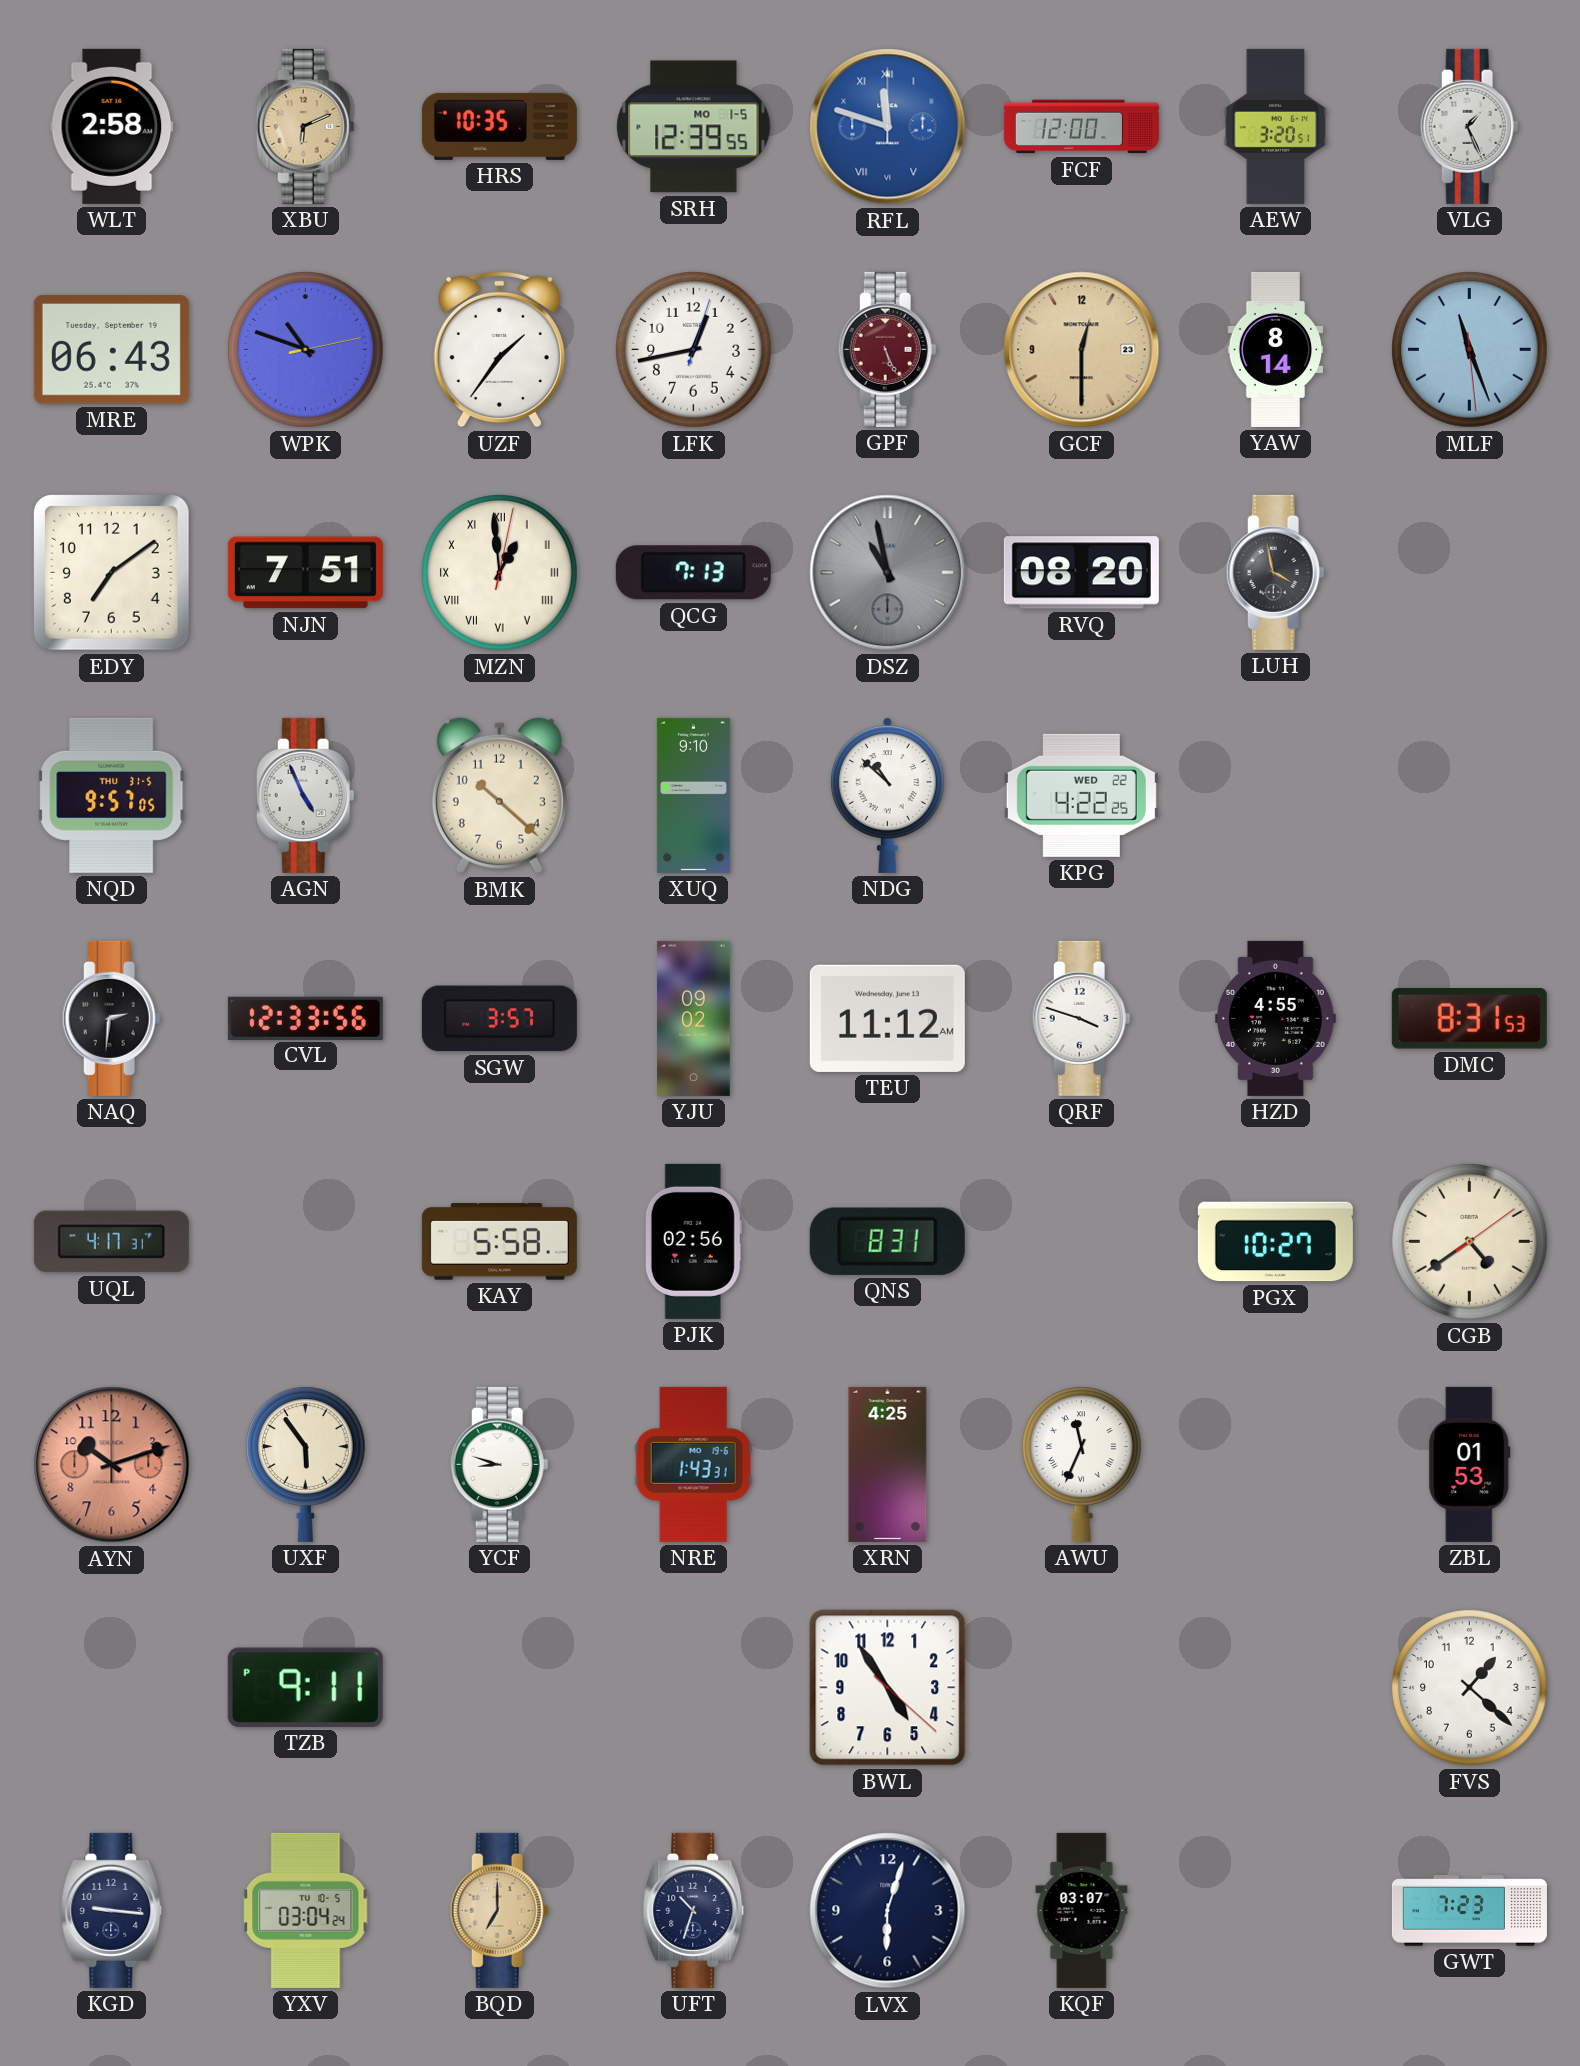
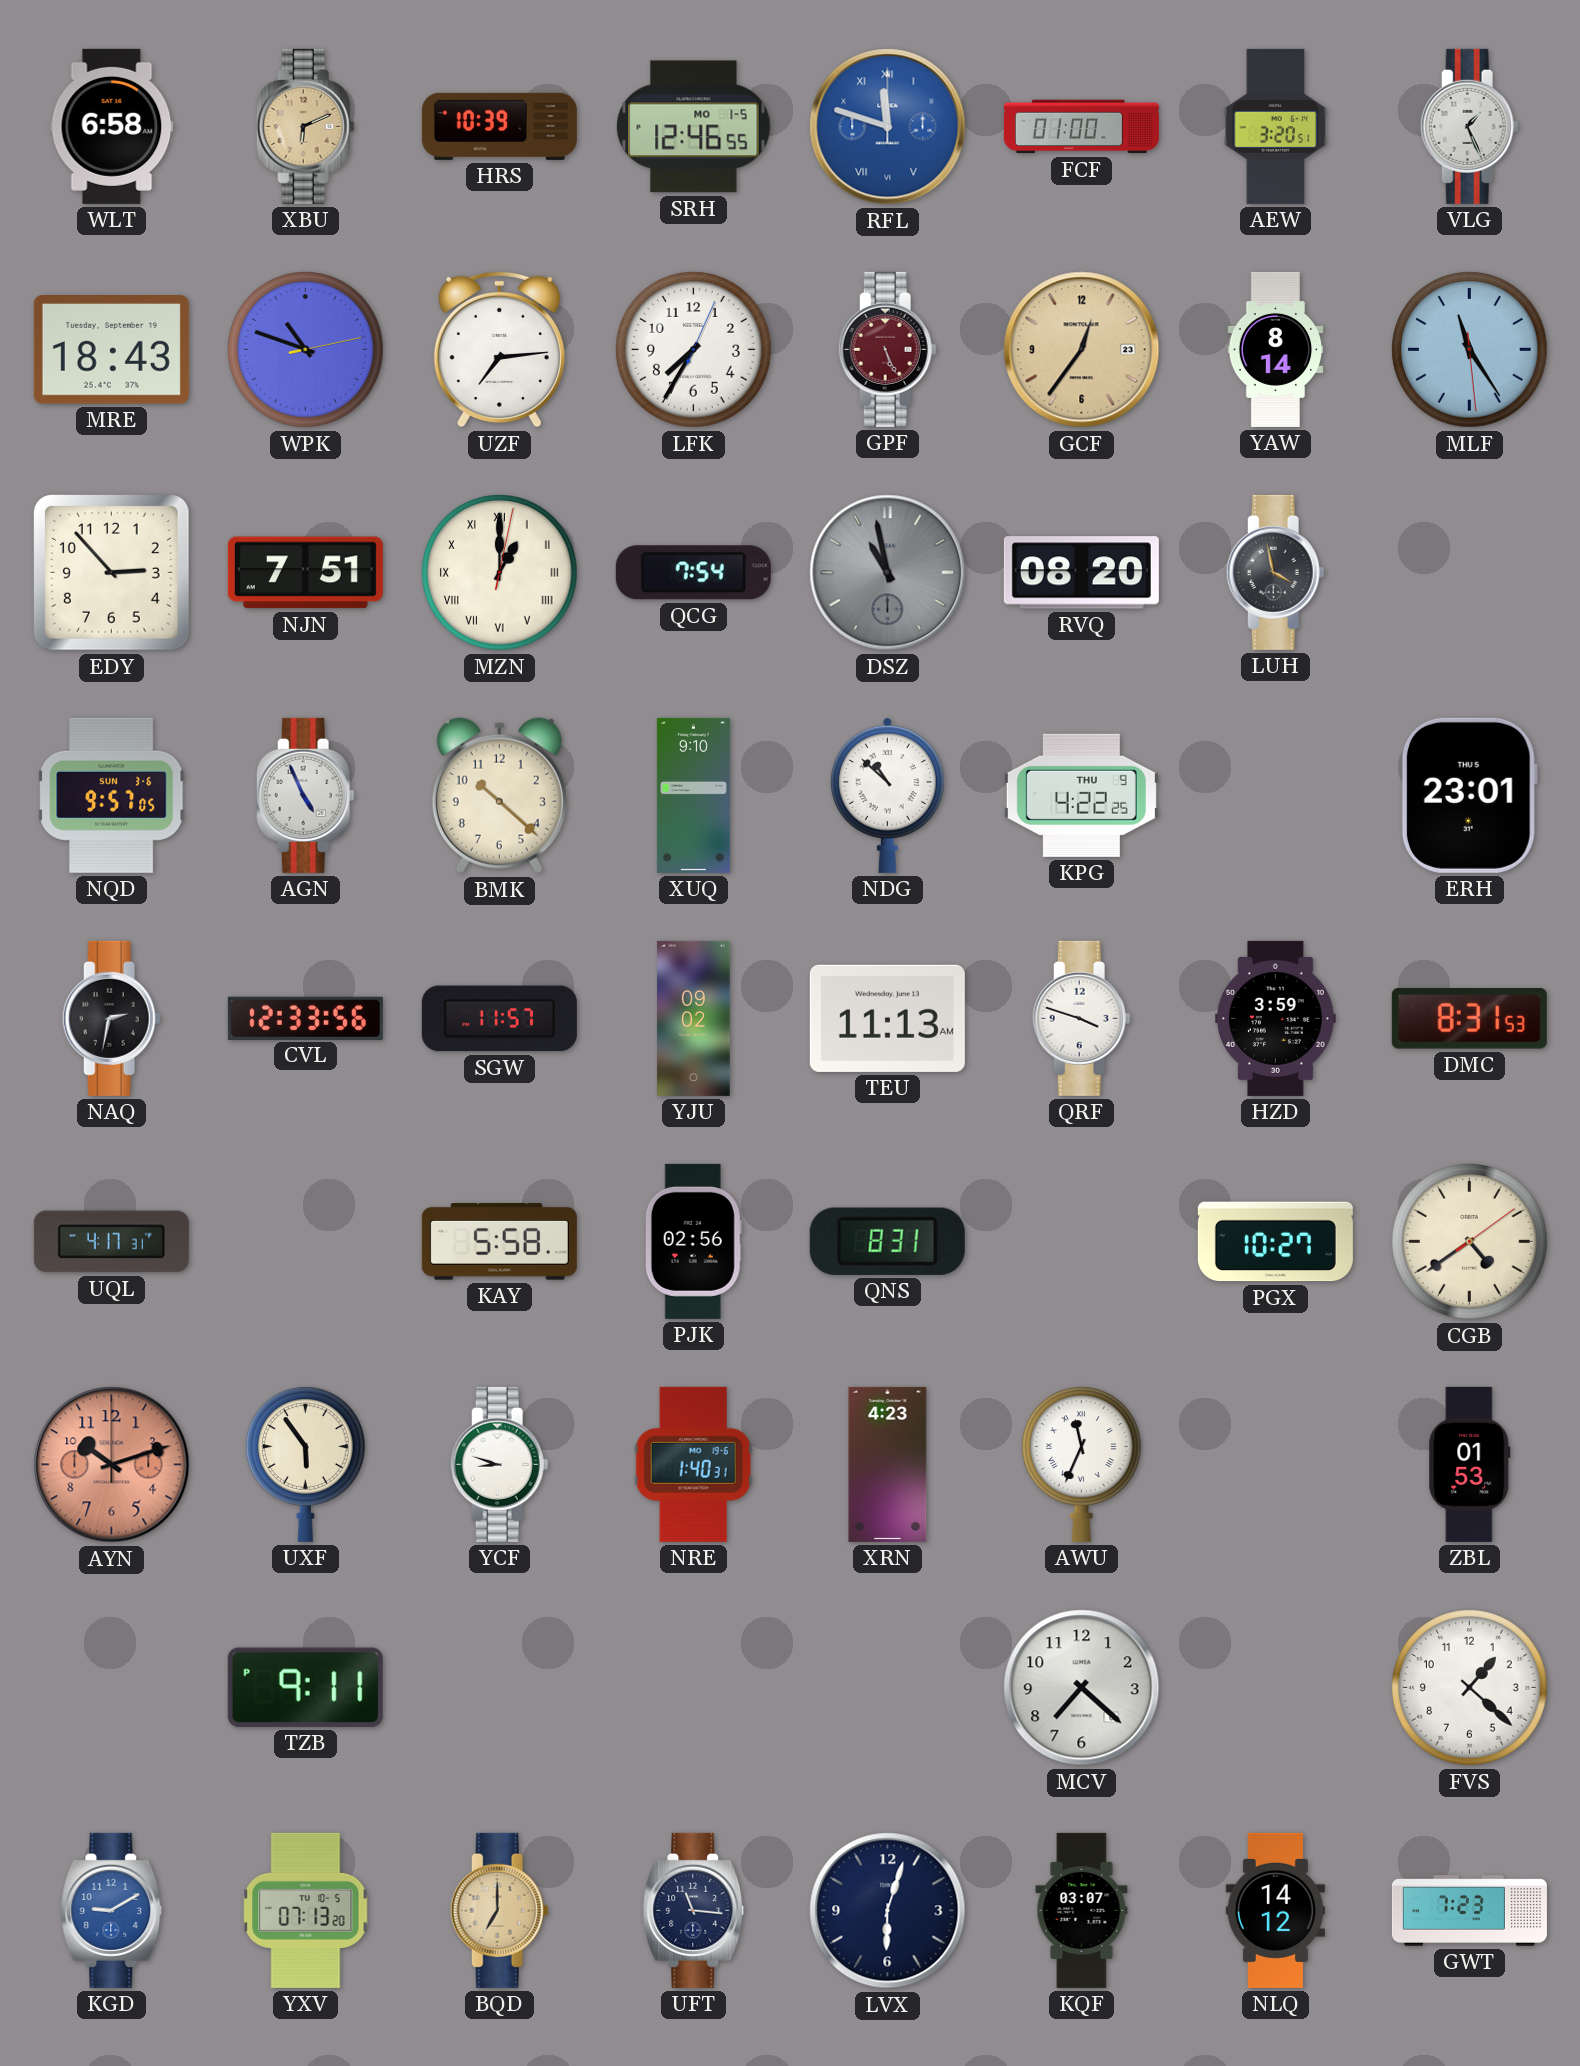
WLT: 2:58 -> 6:58
HRS: 10:35 -> 10:39
SRH: 12:39 -> 12:46
FCF: 12:00 -> 01:00
MRE: 06:43 -> 18:43
UZF: 1:36 -> 7:14
LFK: 12:43 -> 7:35
GCF: 12:30 -> 12:36
MLF: 11:26 -> 11:24
EDY: 7:09 -> 2:53
MZN: 12:59 -> 1:00
QCG: 7:13 -> 7:54
NQD date: THU 31-5 -> SUN 3-6
KPG date: WED 22 -> THU 9
ERH: none -> 23:01
NAQ: 2:31 -> 2:32
SGW: 3:57 -> 11:57
TEU: 11:12 -> 11:13
HZD: 4:55 -> 3:59
NRE: 1:43 -> 1:40
XRN: 4:25 -> 4:23
BWL: 4:54 -> none
MCV: none -> 7:22
KGD: 9:16 -> 9:10
KGD dial: navy -> blue
YXV: 03:04 -> 07:13
UFT: 10:33 -> 11:16
NLQ: none -> 14:12
